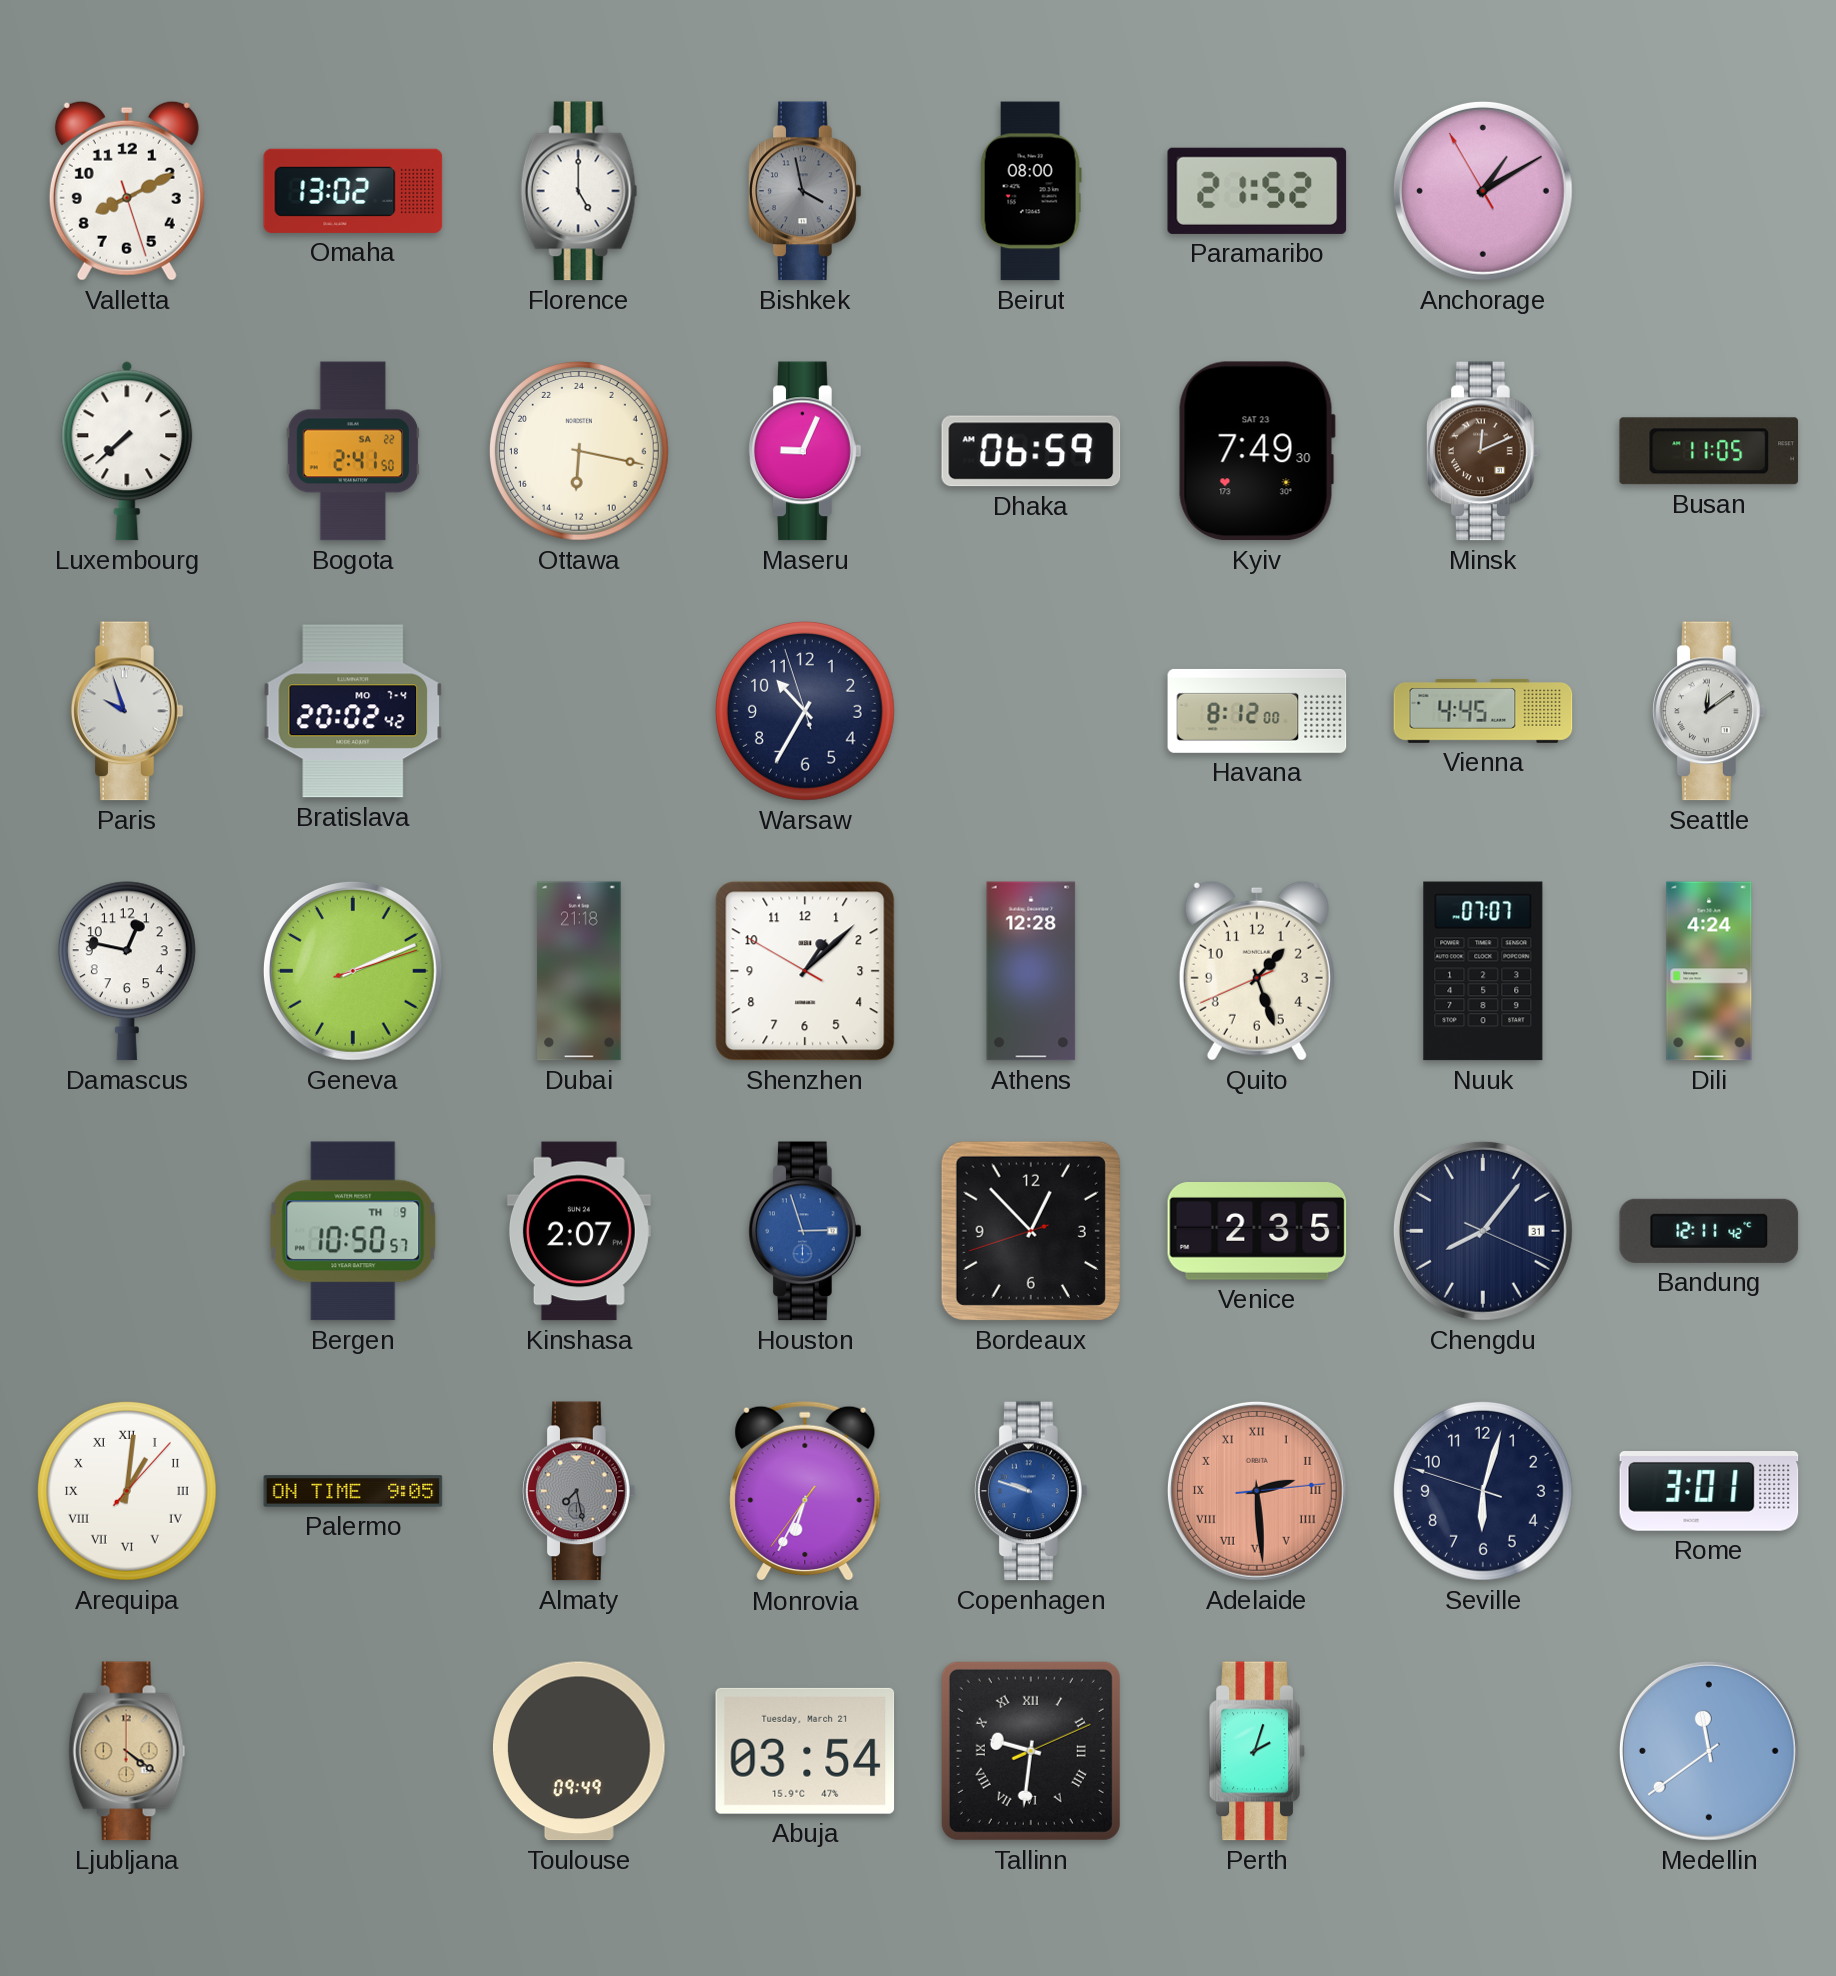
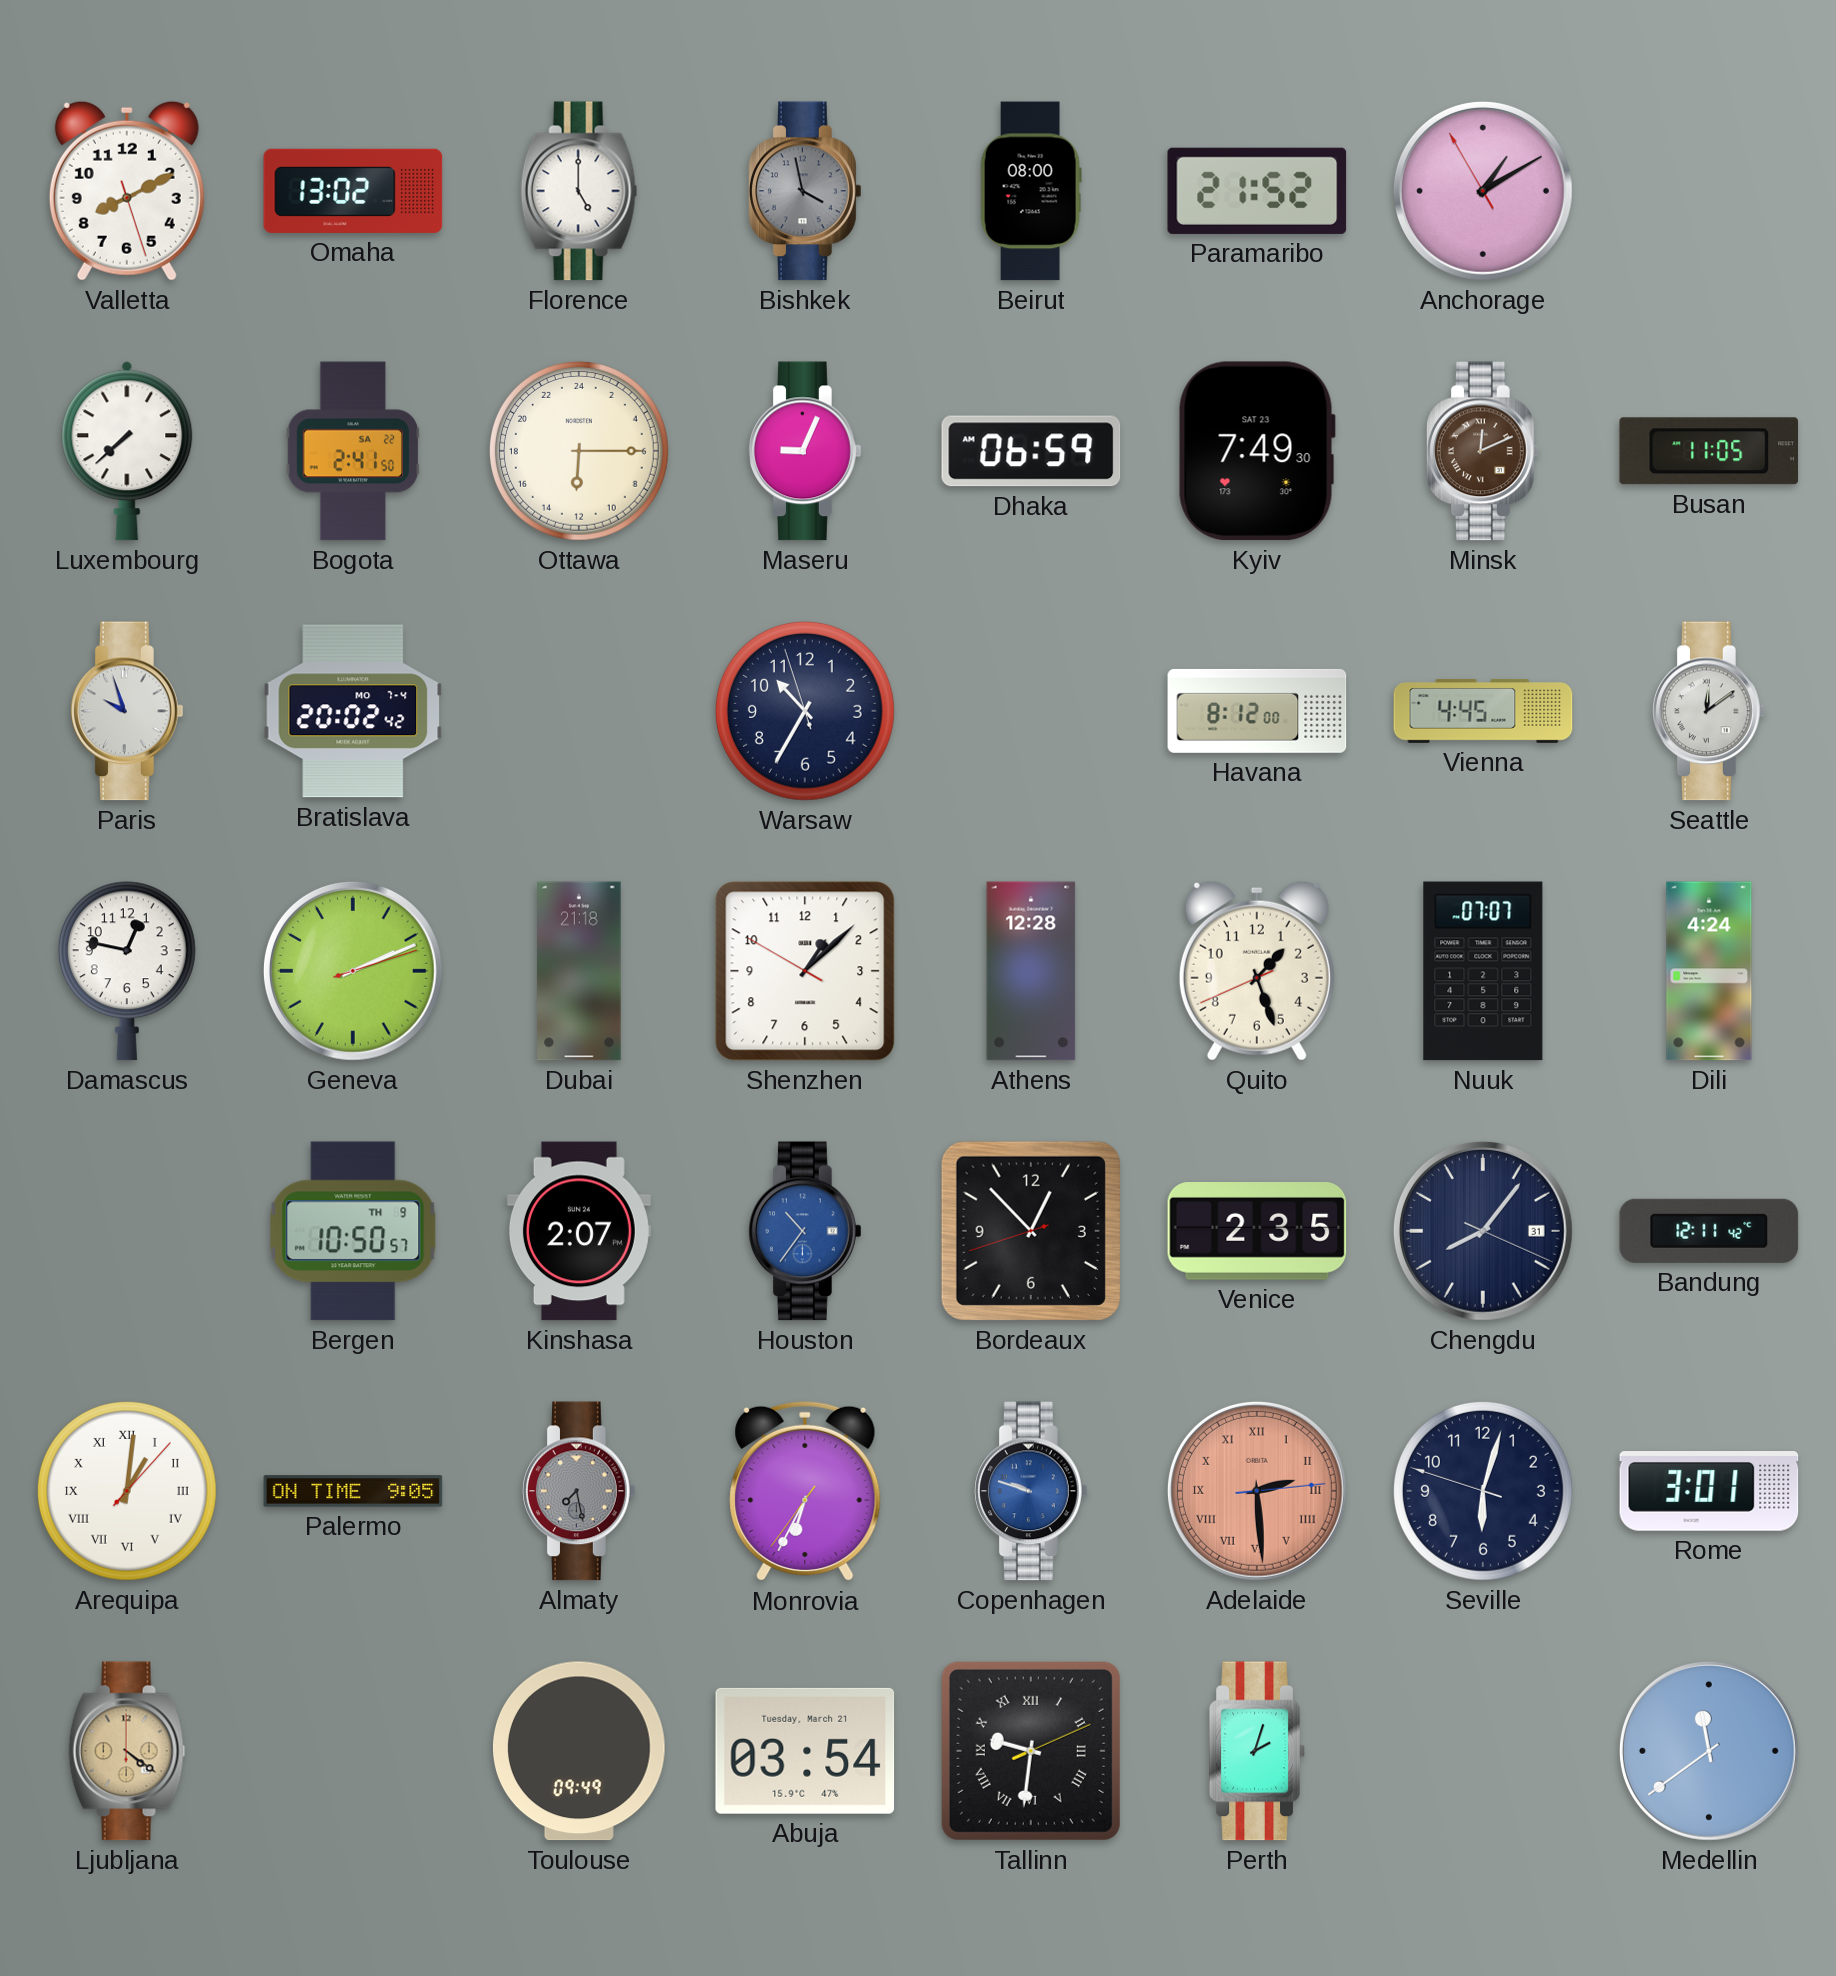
Ottawa: 12:17 -> 12:15
Houston: 2:57 -> 10:36
